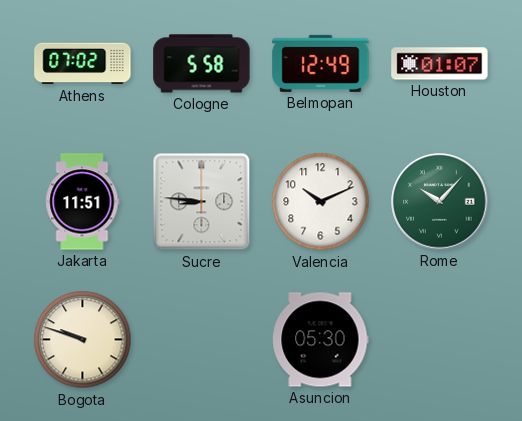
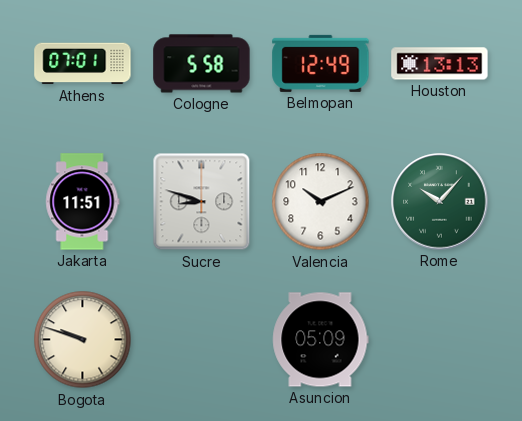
Athens: 07:02 -> 07:01
Houston: 01:07 -> 13:13
Sucre: 8:46 -> 8:48
Asuncion: 05:30 -> 05:09
